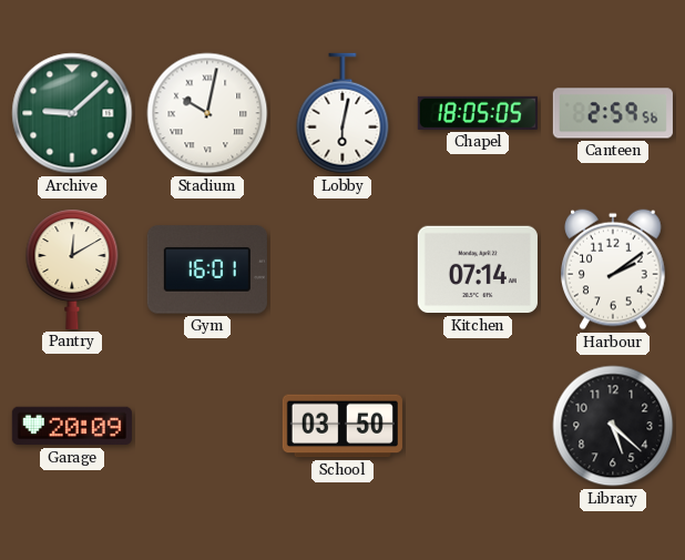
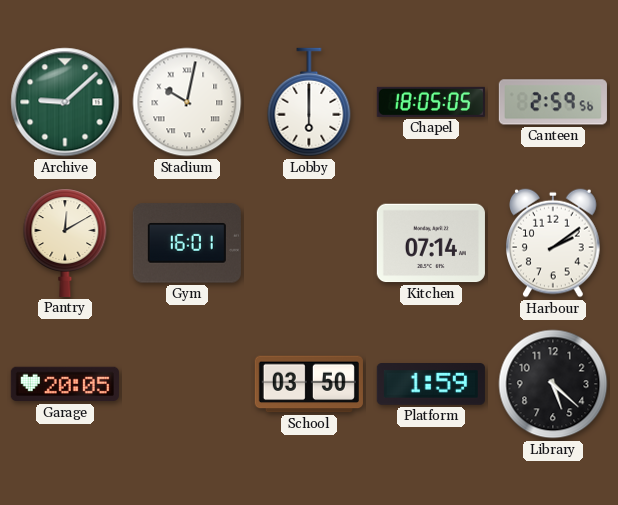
Lobby: 6:02 -> 6:00
Garage: 20:09 -> 20:05
Platform: none -> 1:59
